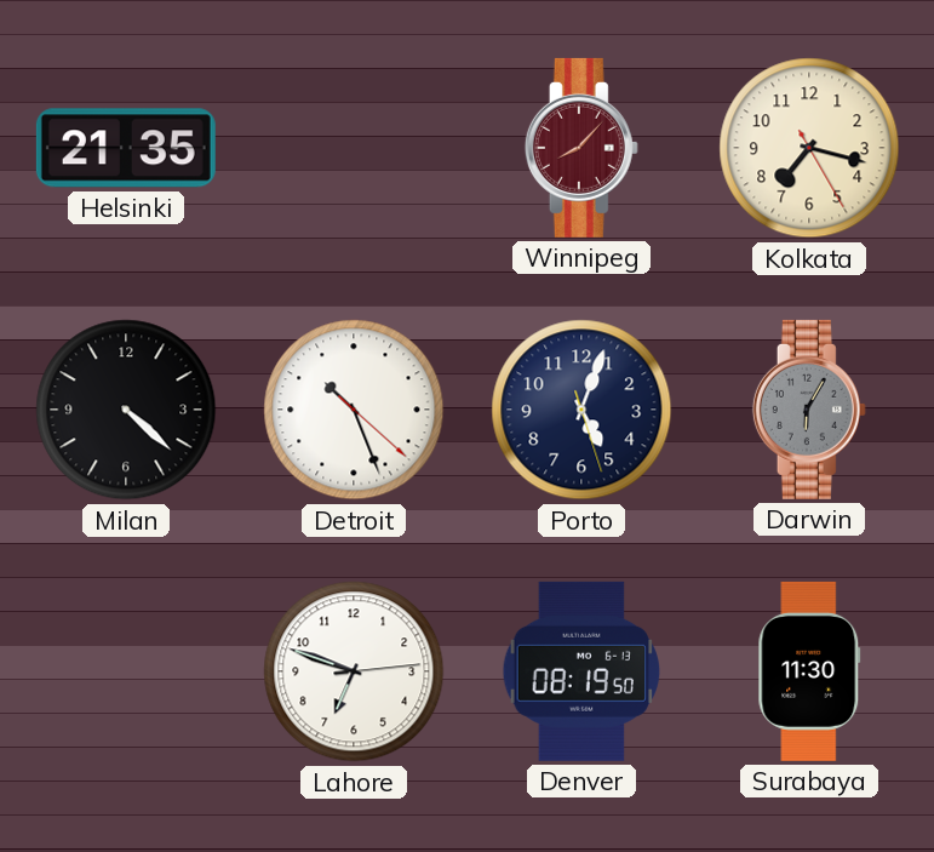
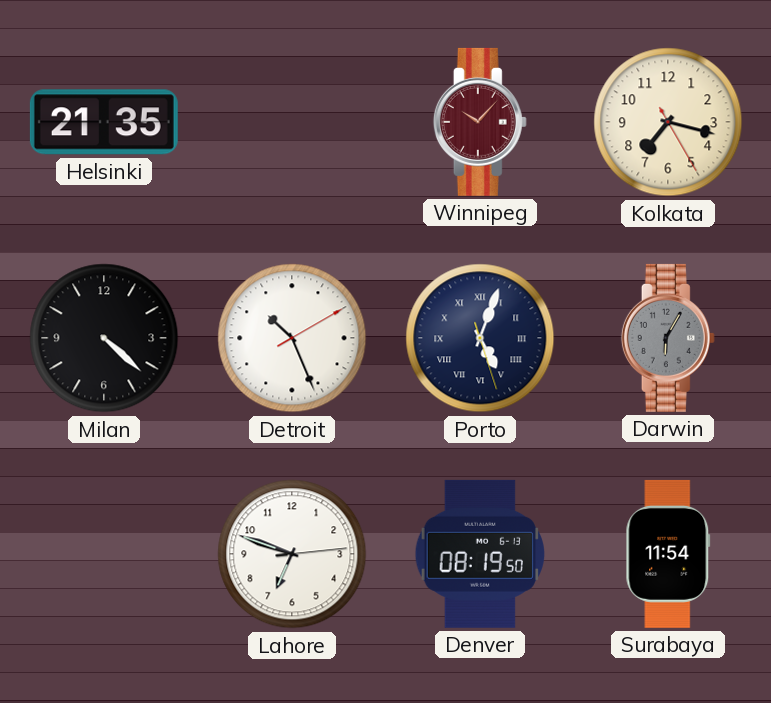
Winnipeg: 8:07 -> 10:07
Detroit: 10:26:22 -> 10:26:10
Porto numerals: Arabic -> Roman
Surabaya: 11:30 -> 11:54
